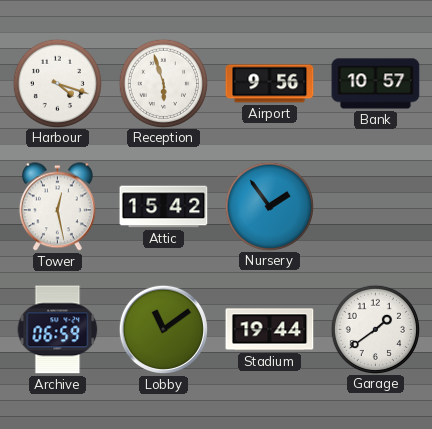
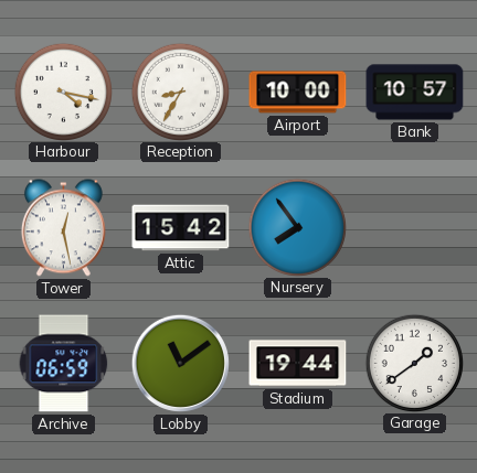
Harbour: 4:18 -> 4:17
Reception: 5:57 -> 8:35
Airport: 9:56 -> 10:00
Nursery: 1:54 -> 7:54
